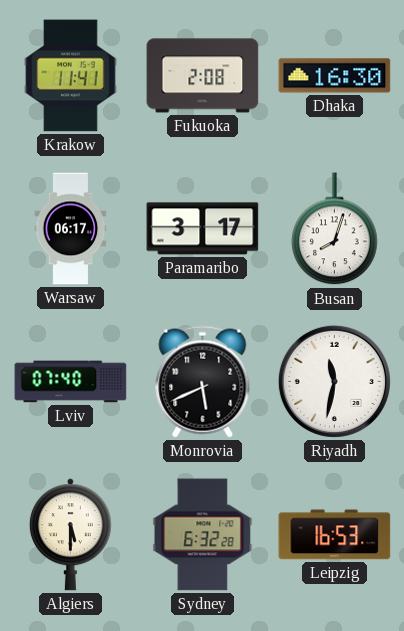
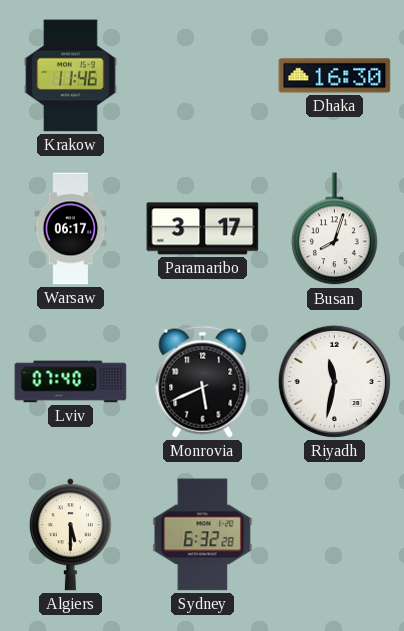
Krakow: 11:41 -> 11:46
Fukuoka: 2:08 -> none
Leipzig: 16:53 -> none
